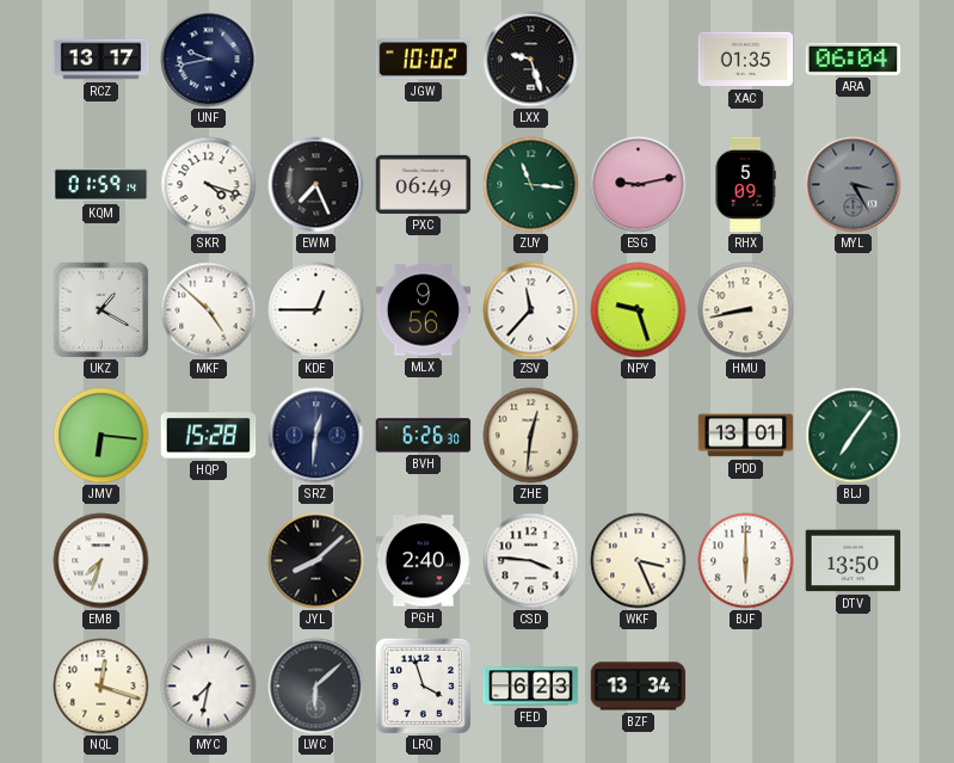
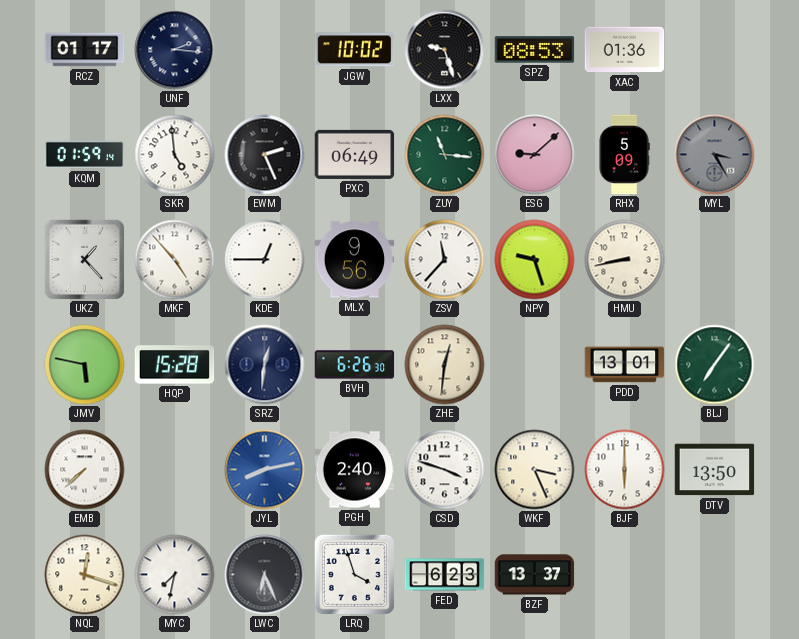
RCZ: 13:17 -> 01:17
UNF: 9:43 -> 2:16
SPZ: none -> 08:53
XAC: 01:35 -> 01:36
ARA: 06:04 -> none
SKR: 4:18 -> 4:59
EWM: 7:26 -> 2:26
ESG: 9:13 -> 9:08
UKZ: 1:20 -> 1:23
MKF: 4:52 -> 4:53
JMV: 6:16 -> 5:47
EMB: 7:33 -> 7:38
JYL: 8:08 -> 8:13
JYL dial: black -> blue
CSD: 3:46 -> 3:48
LWC: 6:08 -> 6:26
BZF: 13:34 -> 13:37
